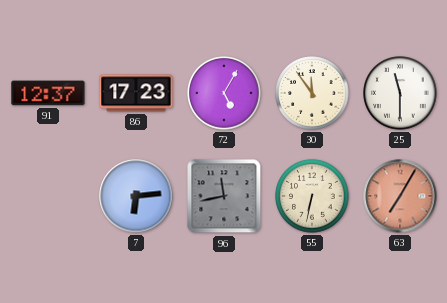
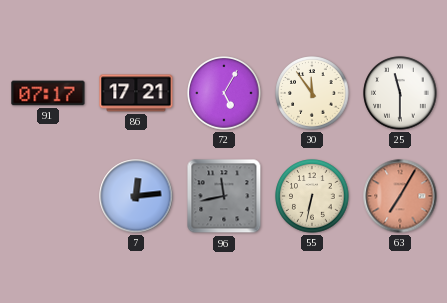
91: 12:37 -> 07:17
86: 17:23 -> 17:21
7: 6:14 -> 12:14
